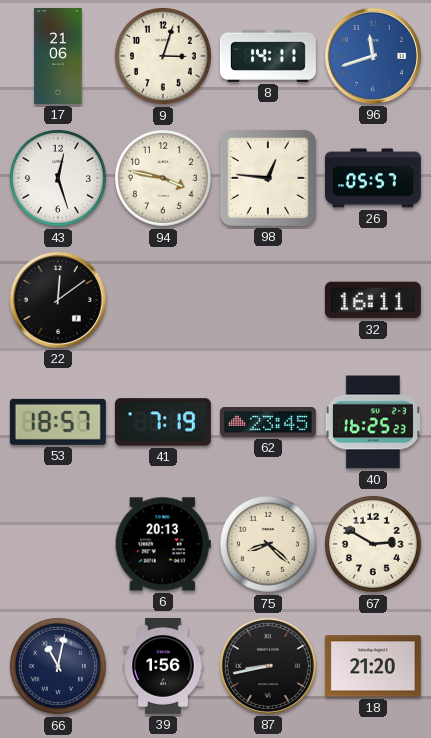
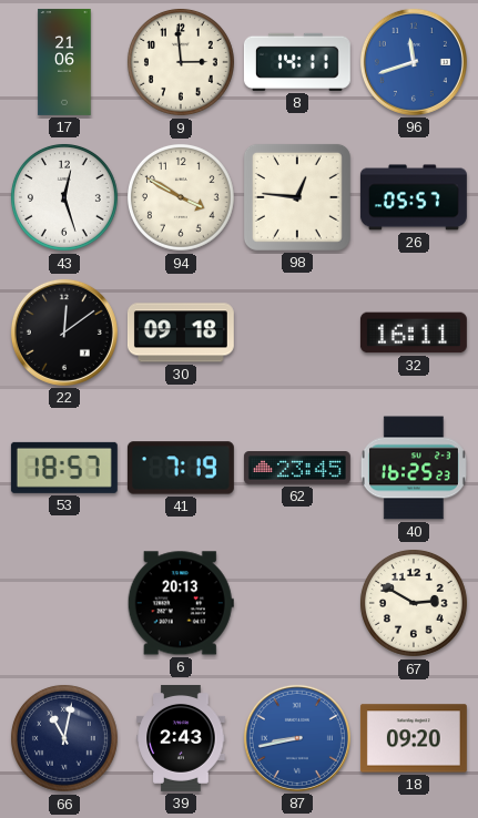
9: 3:03 -> 2:59
94: 3:47 -> 3:50
30: none -> 09:18
75: 8:22 -> none
39: 1:56 -> 2:43
87 dial: black -> blue
18: 21:20 -> 09:20
